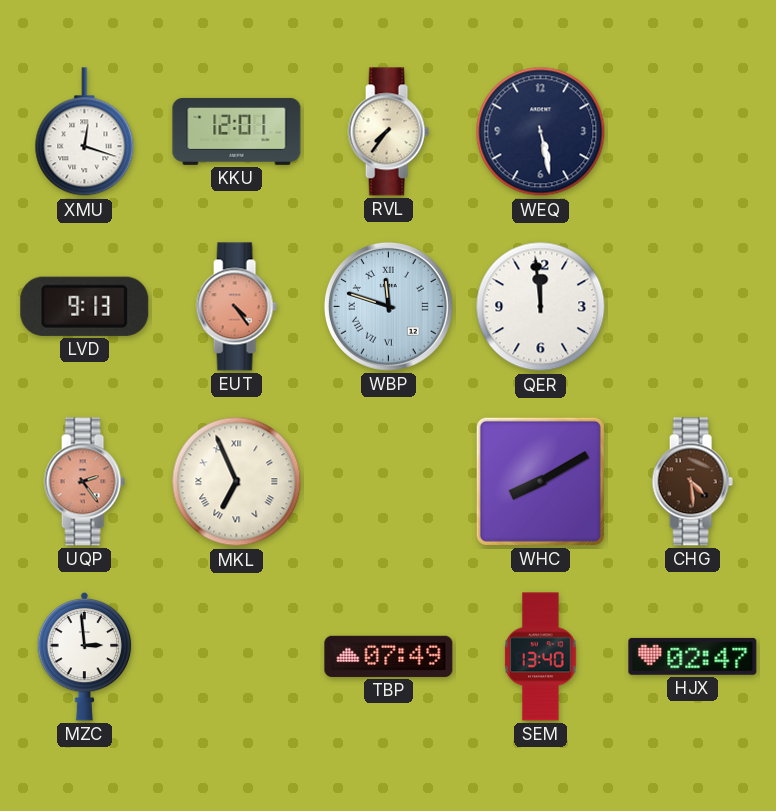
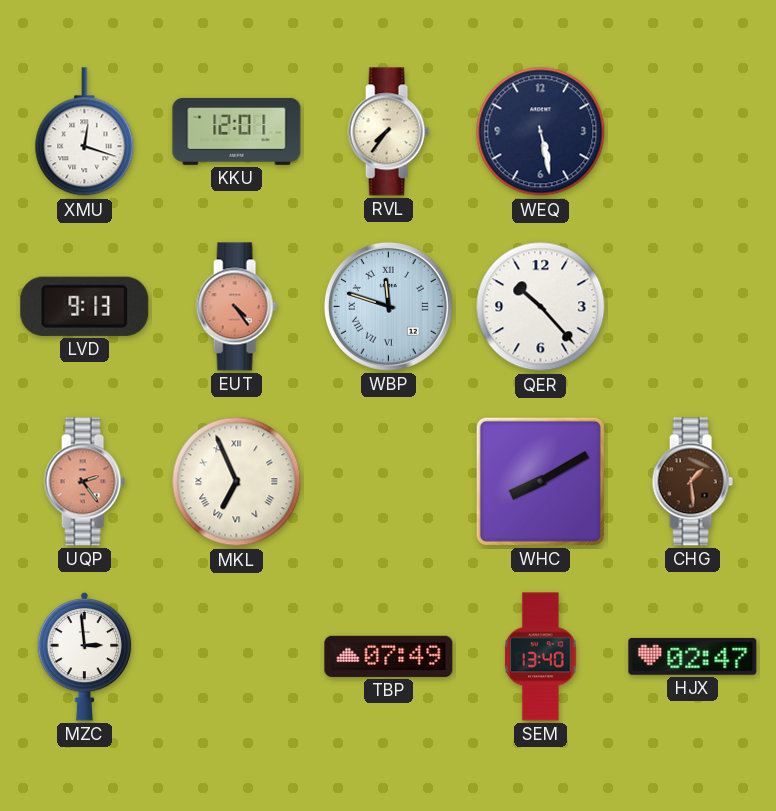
QER: 11:59 -> 10:23
CHG: 4:29 -> 1:29
